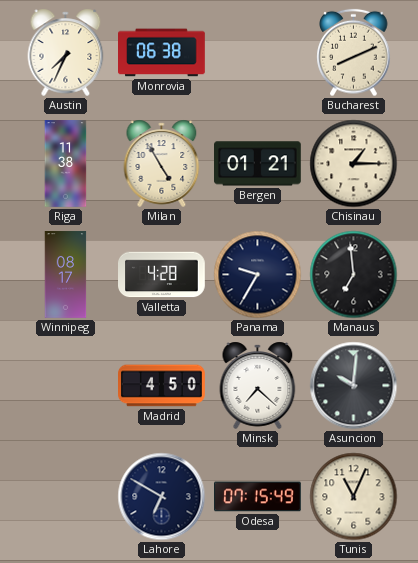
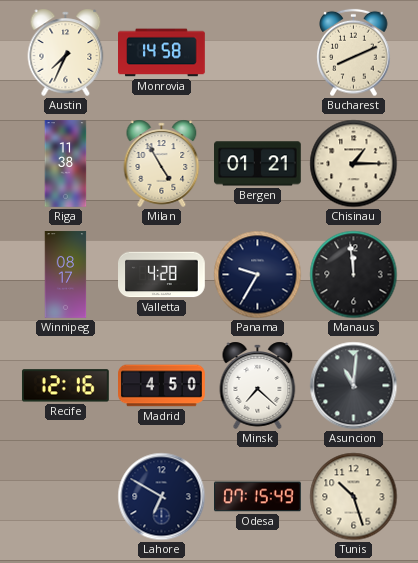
Monrovia: 06:38 -> 14:58
Manaus: 6:59 -> 11:59
Recife: none -> 12:16
Asuncion: 10:01 -> 11:01
Tunis: 11:04 -> 10:27
